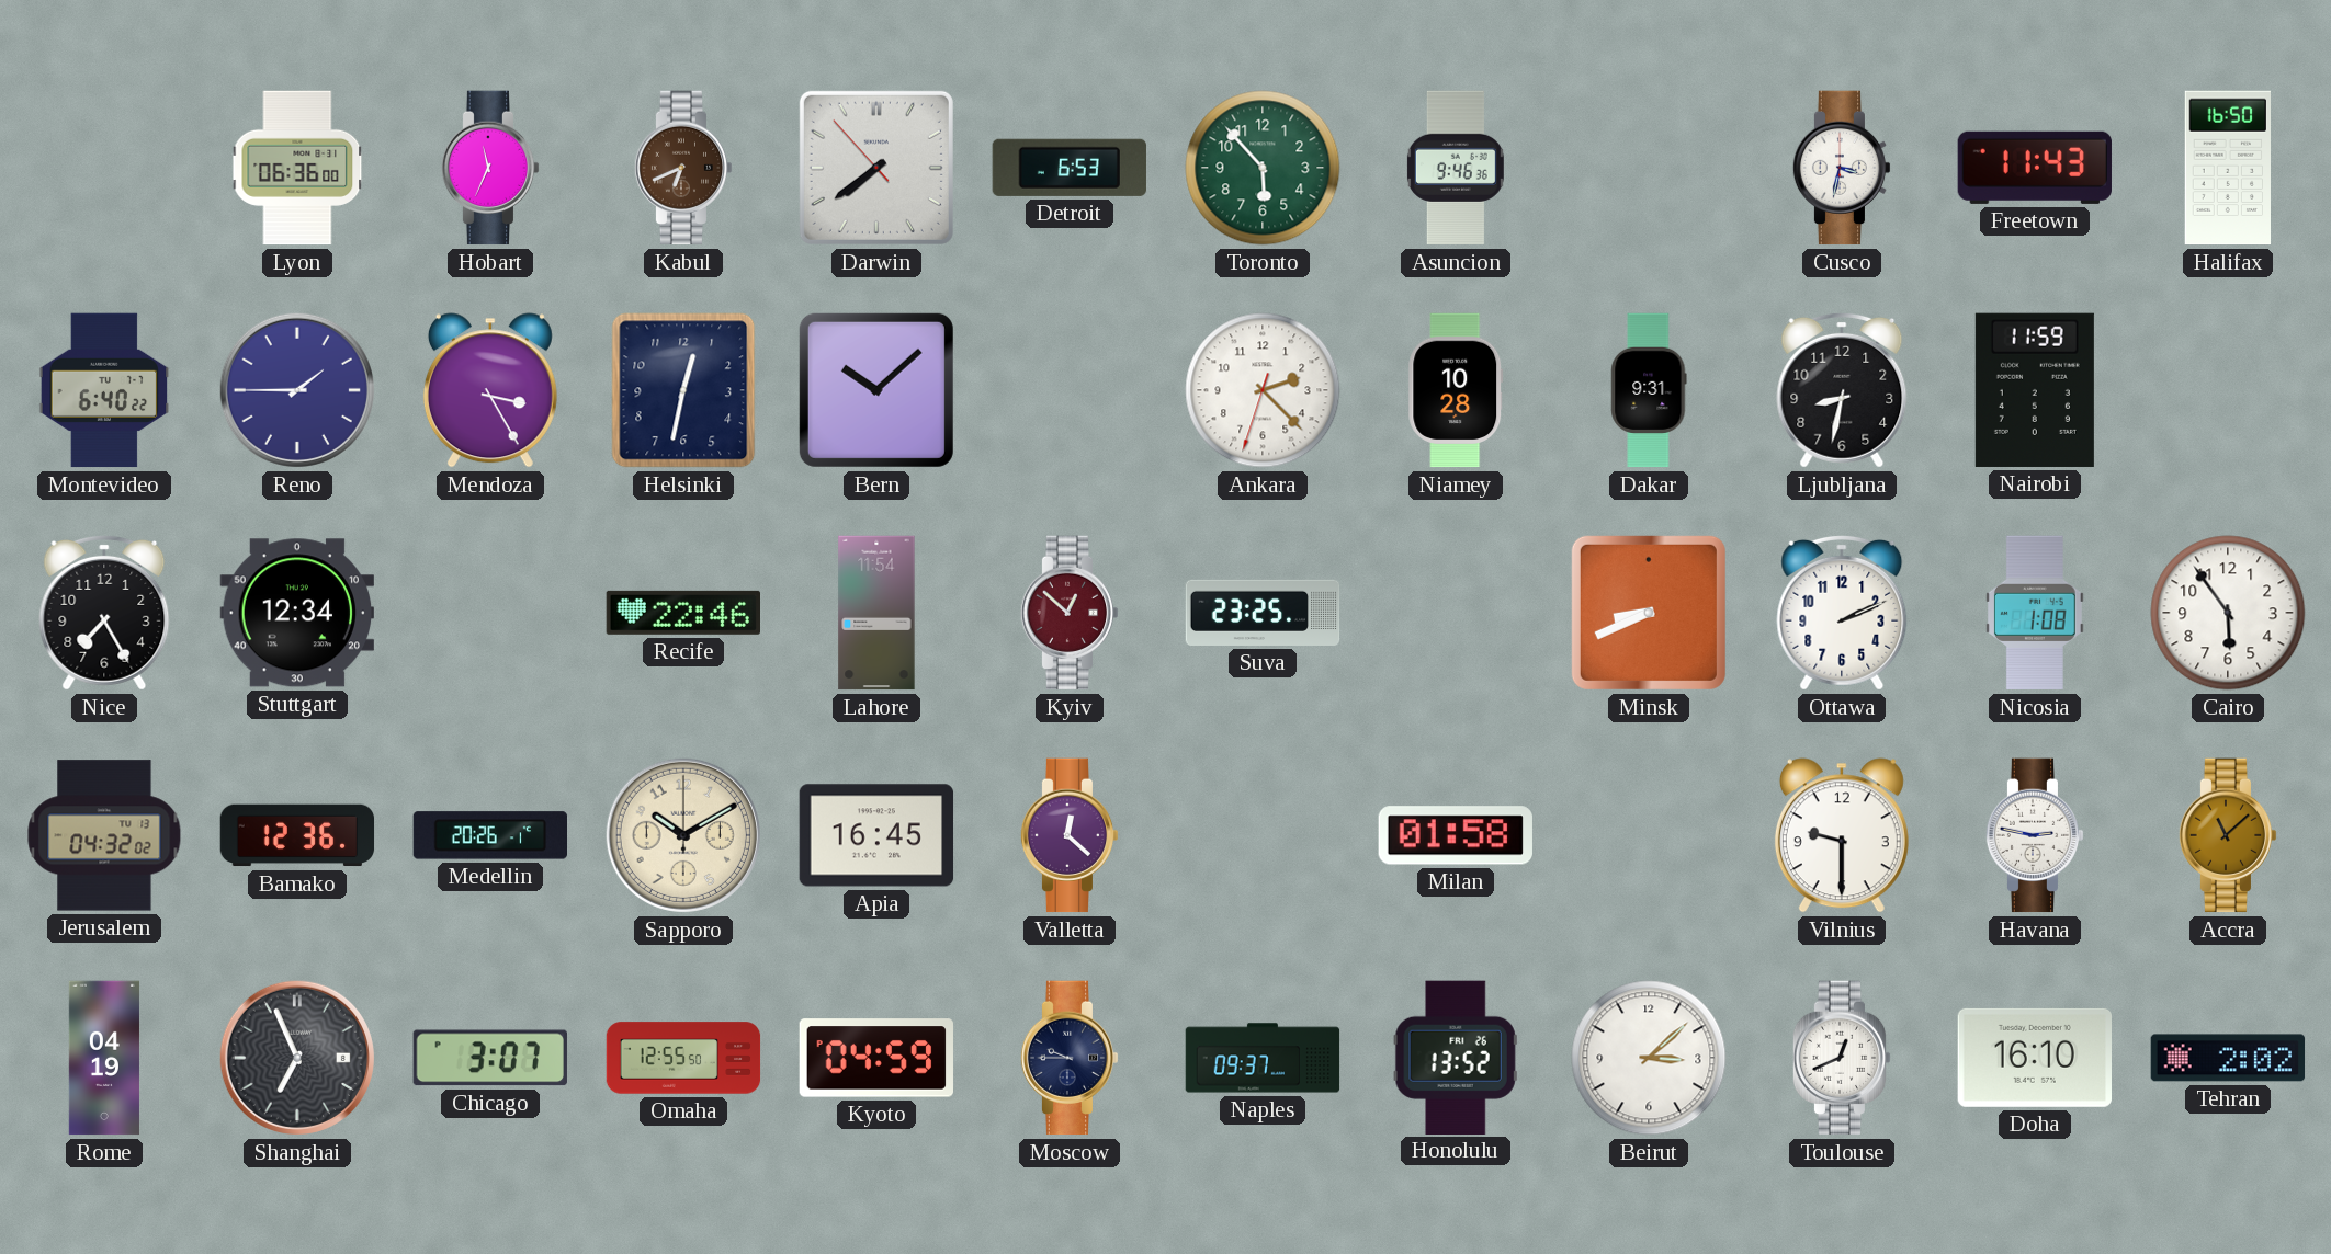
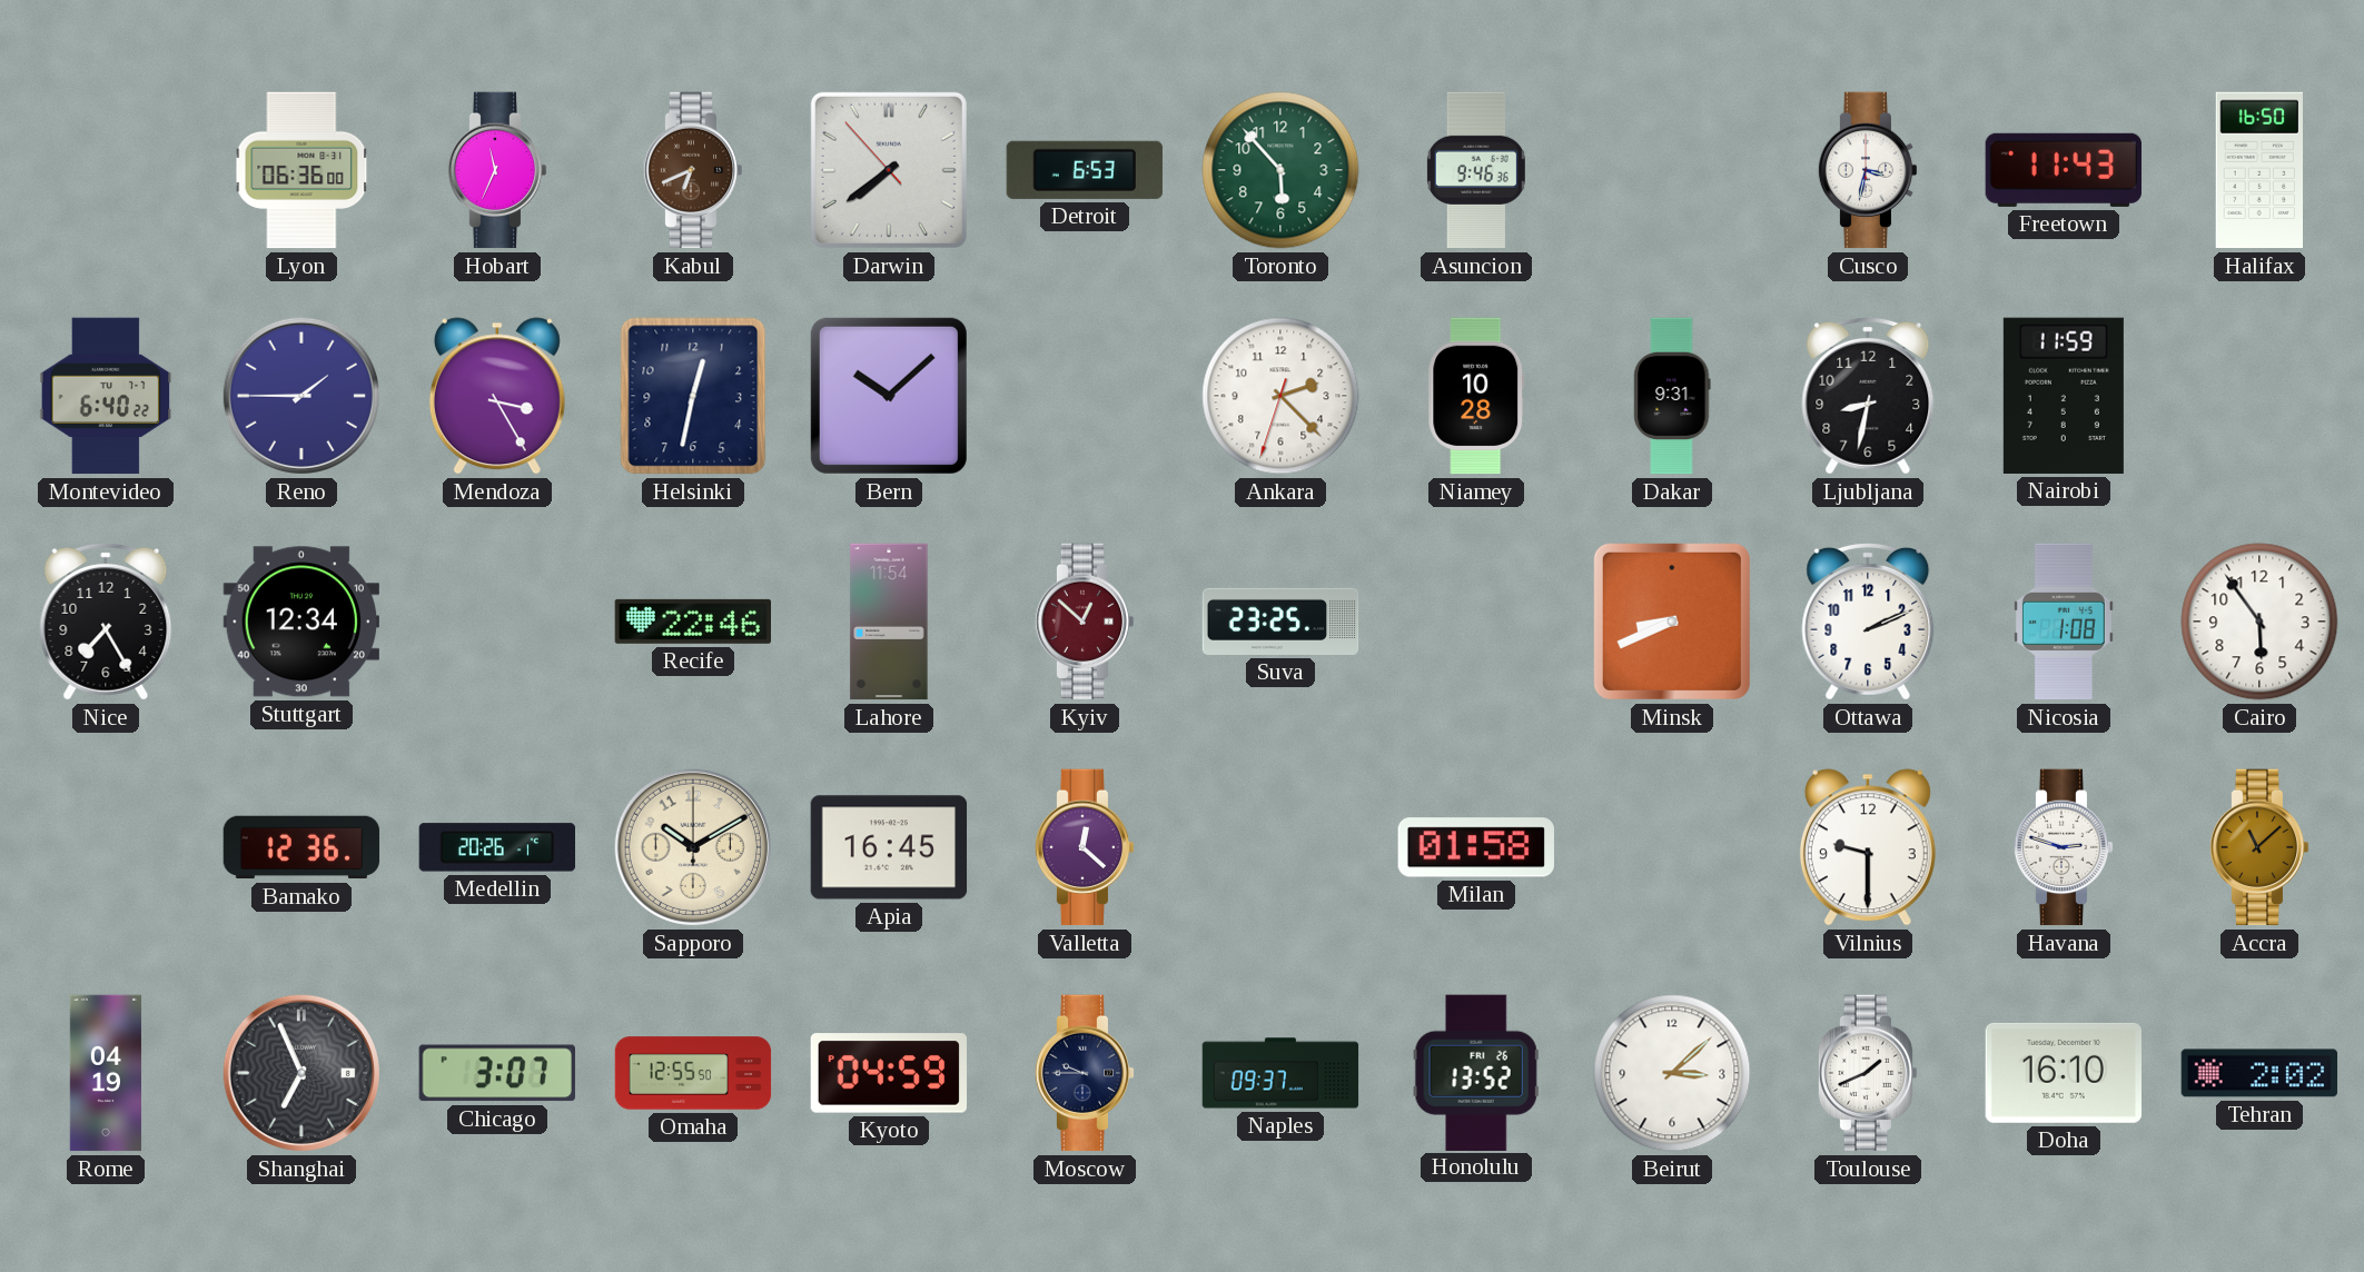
Jerusalem: 04:32 -> none
Havana: 2:47 -> 2:48
Toulouse: 12:41 -> 1:41
